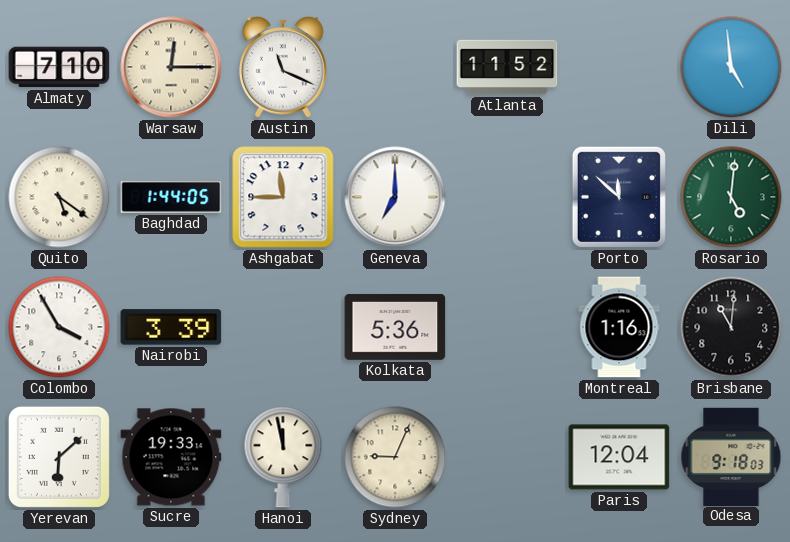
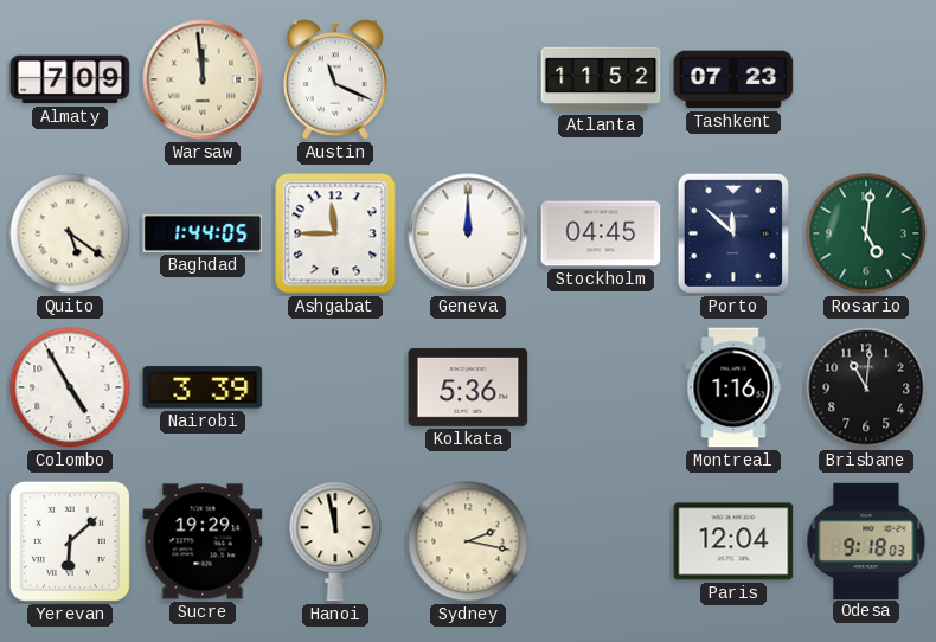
Almaty: 7:10 -> 7:09
Warsaw: 12:15 -> 11:59
Tashkent: none -> 07:23
Dili: 4:59 -> none
Geneva: 7:00 -> 12:00
Stockholm: none -> 04:45
Colombo: 3:55 -> 4:55
Sucre: 19:33 -> 19:29
Sydney: 9:04 -> 2:17
